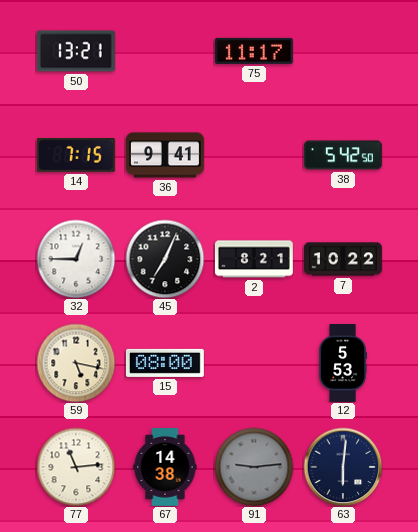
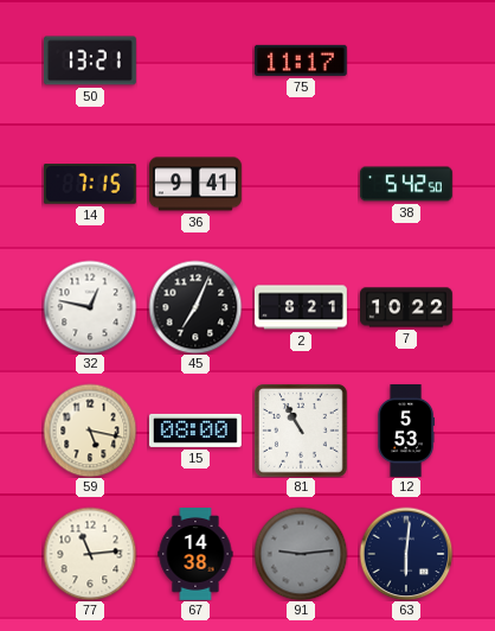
32: 12:45 -> 12:47
81: none -> 10:55
